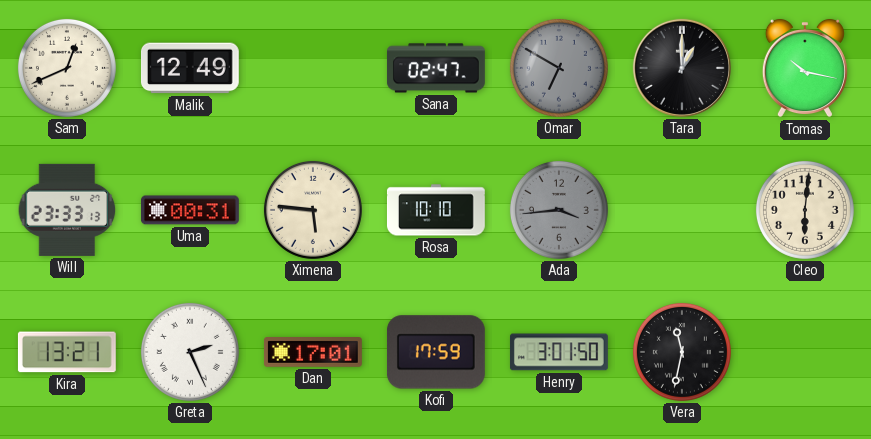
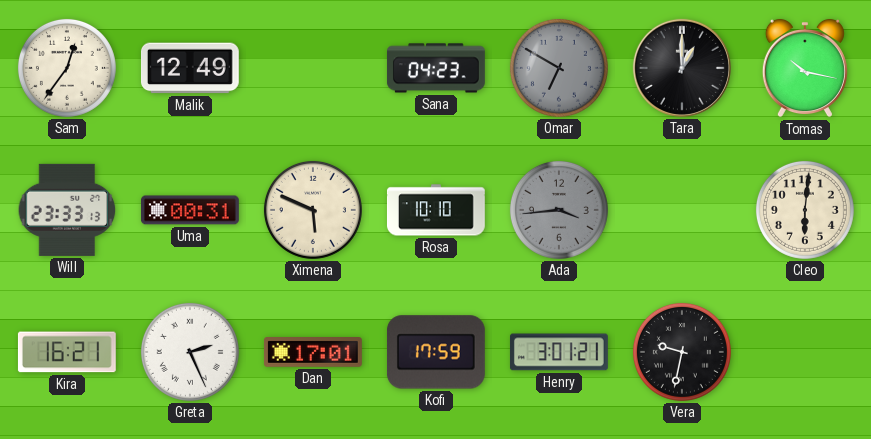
Sam: 12:41 -> 12:36
Sana: 02:47 -> 04:23
Ximena: 5:46 -> 5:49
Kira: 13:21 -> 16:21
Henry: 3:01:50 -> 3:01:21
Vera: 11:32 -> 9:32
